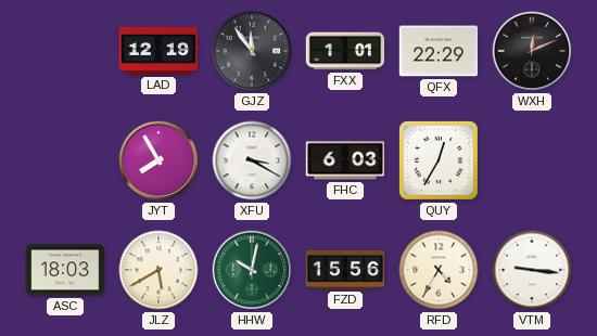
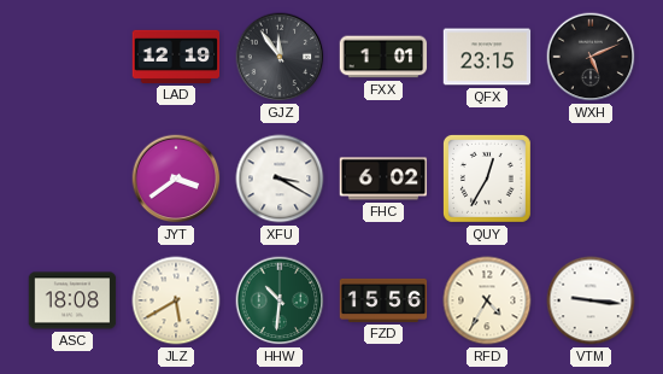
QFX: 22:29 -> 23:15
WXH: 12:11 -> 5:11
JYT: 7:55 -> 3:39
FHC: 6:03 -> 6:02
ASC: 18:03 -> 18:08
HHW: 10:02 -> 10:31
